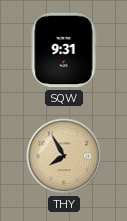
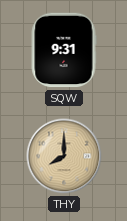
THY: 7:55 -> 8:00
